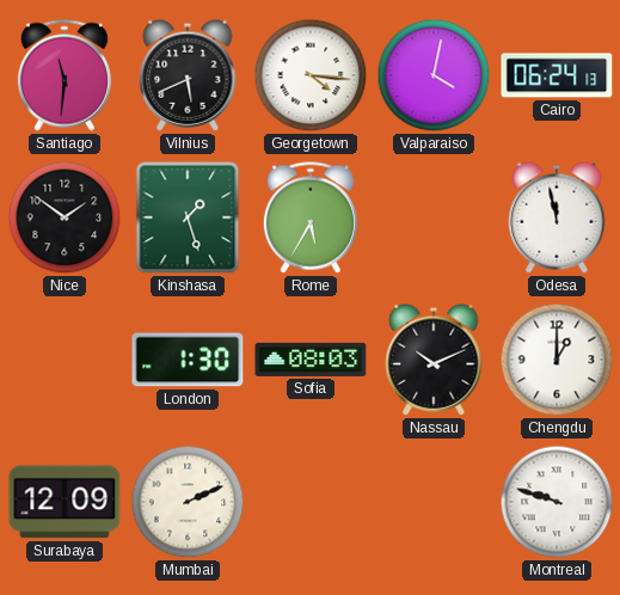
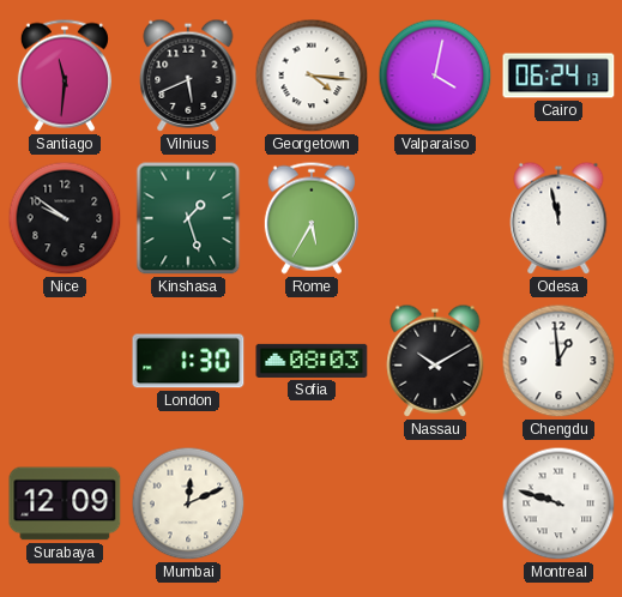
Nice: 1:51 -> 9:51
Nassau: 10:11 -> 10:10
Chengdu: 1:00 -> 12:59
Mumbai: 2:11 -> 12:11
